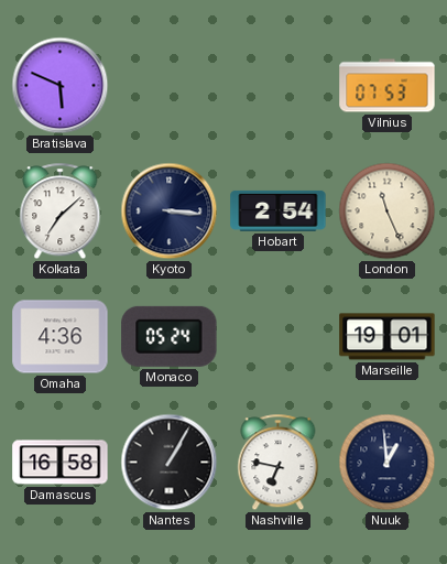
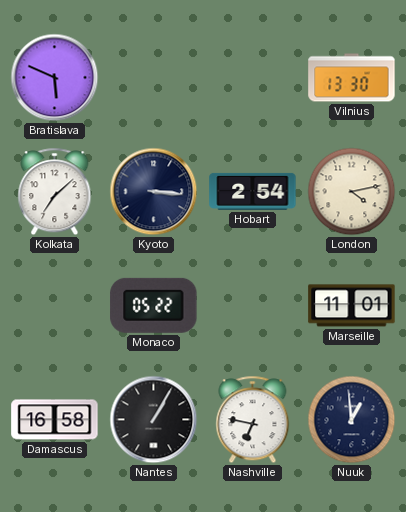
Vilnius: 07:53 -> 13:30
London: 11:26 -> 4:13
Omaha: 4:36 -> none
Monaco: 05:24 -> 05:22
Marseille: 19:01 -> 11:01
